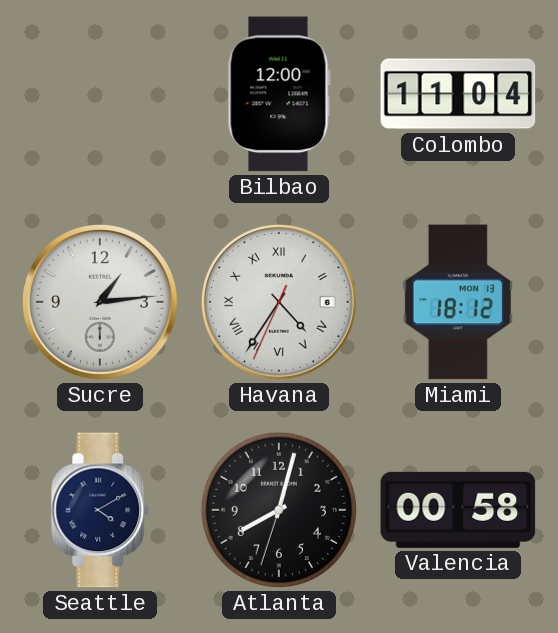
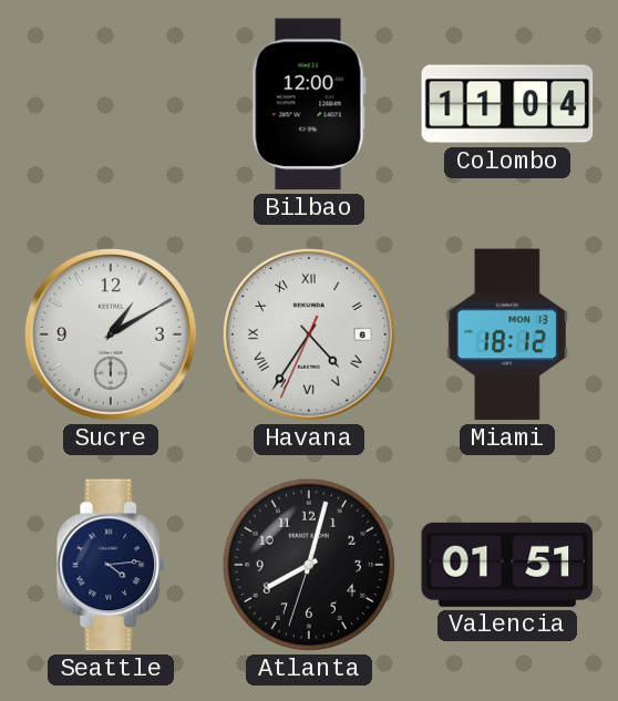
Sucre: 1:14 -> 1:10
Seattle: 4:10 -> 4:14
Valencia: 00:58 -> 01:51
